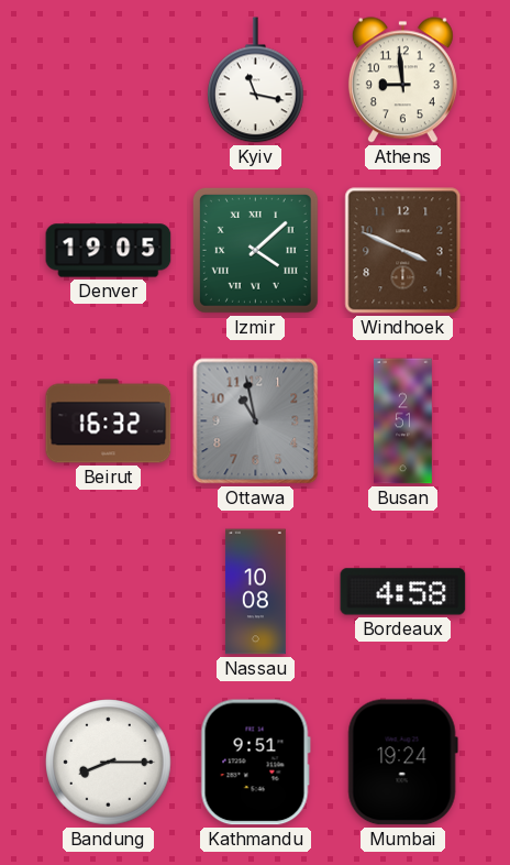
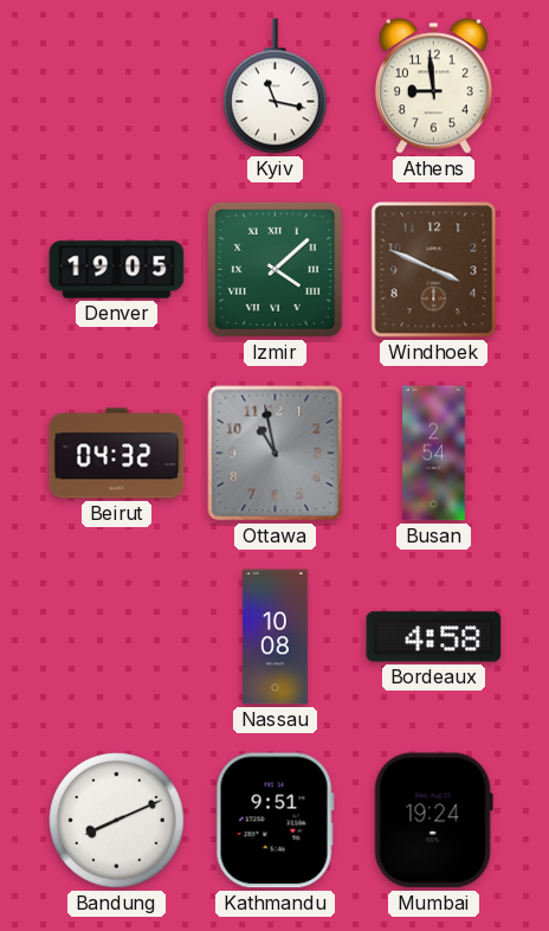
Beirut: 16:32 -> 04:32
Busan: 2:51 -> 2:54
Bandung: 8:15 -> 8:11
